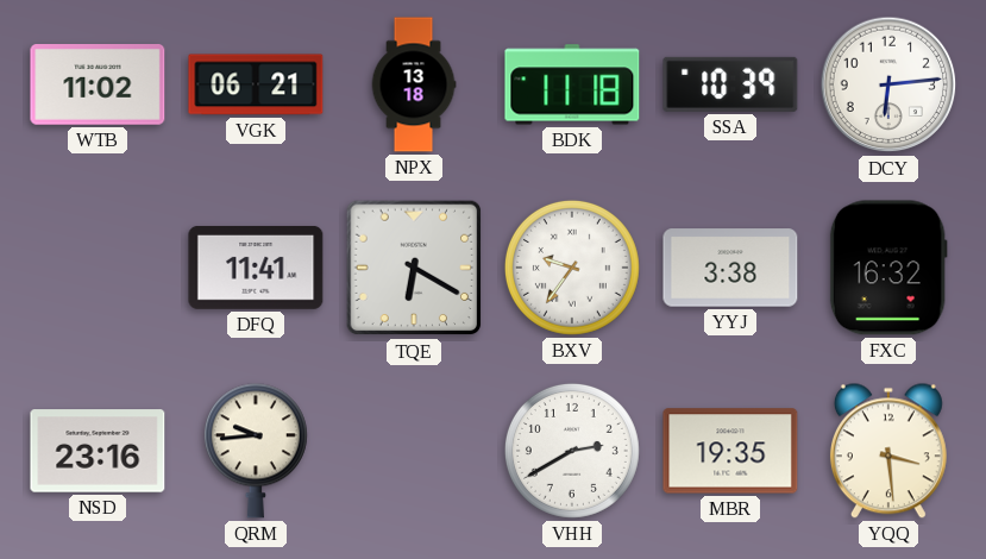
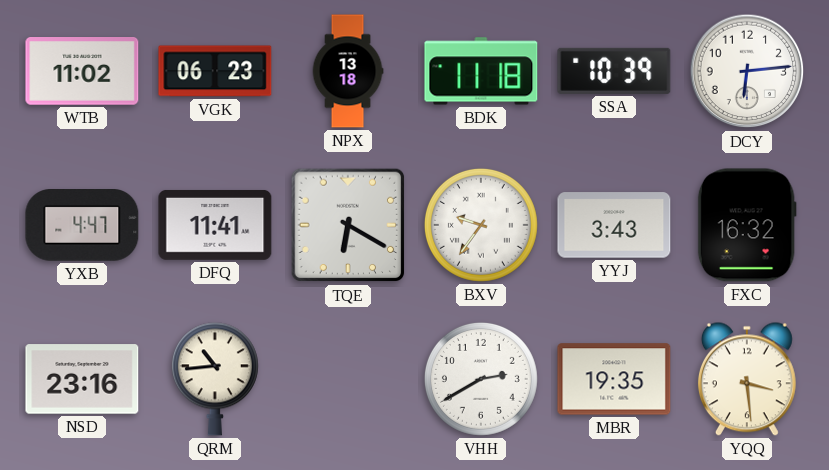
VGK: 06:21 -> 06:23
YXB: none -> 4:47
YYJ: 3:38 -> 3:43
QRM: 9:44 -> 10:44
